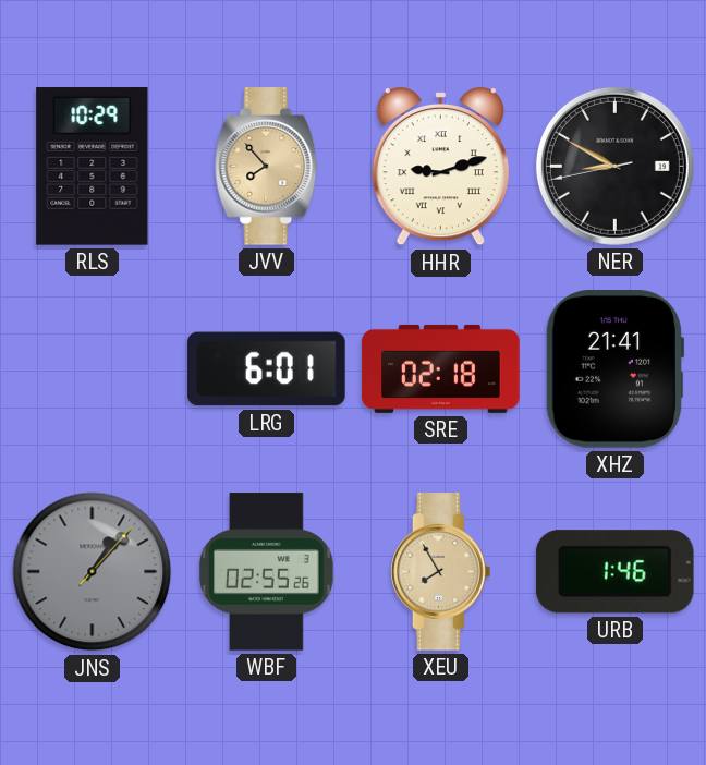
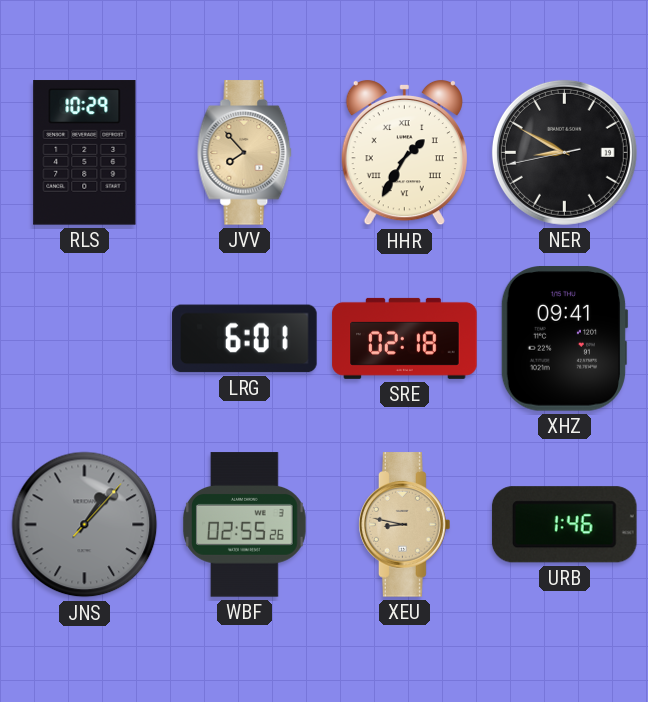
HHR: 9:12 -> 1:35
XHZ: 21:41 -> 09:41
XEU: 7:55 -> 8:47
